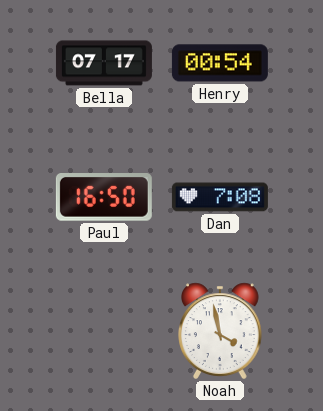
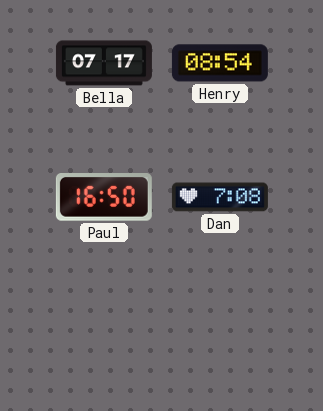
Henry: 00:54 -> 08:54
Noah: 3:58 -> none
